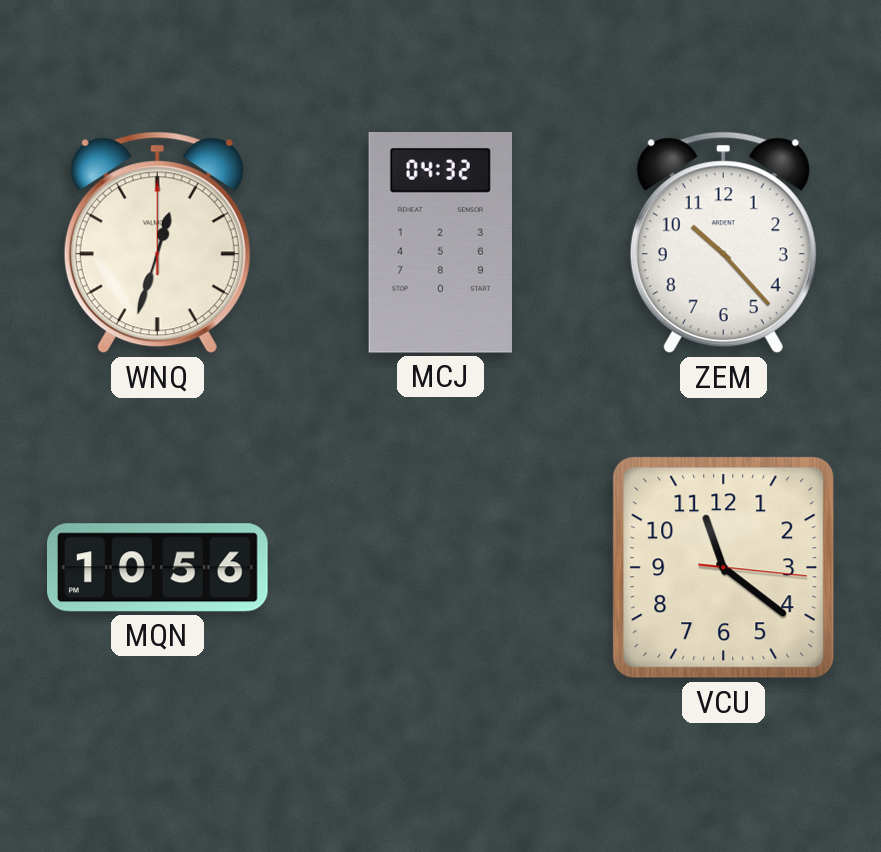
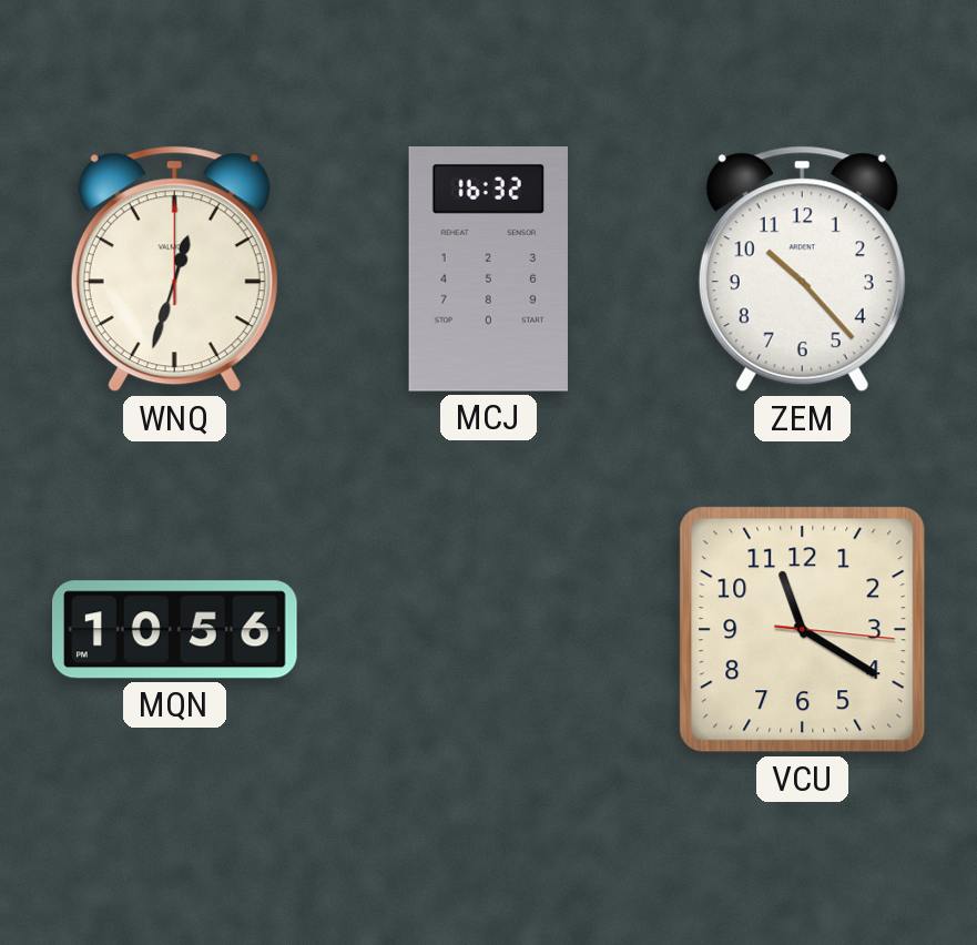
MCJ: 04:32 -> 16:32
VCU: 11:21 -> 11:20
